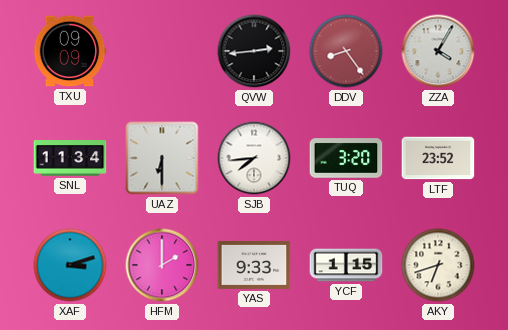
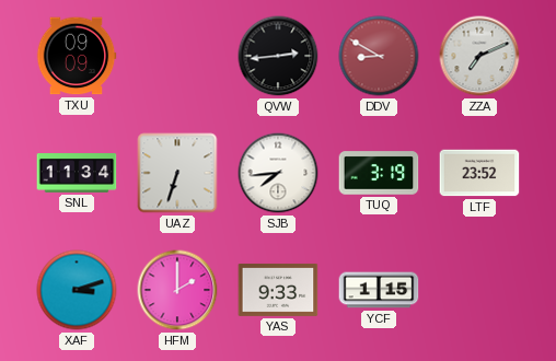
DDV: 8:24 -> 8:50
ZZA: 4:05 -> 7:11
UAZ: 6:30 -> 6:33
TUQ: 3:20 -> 3:19
AKY: 6:42 -> none
